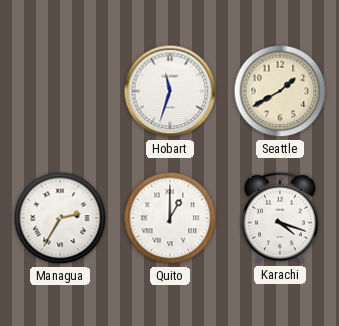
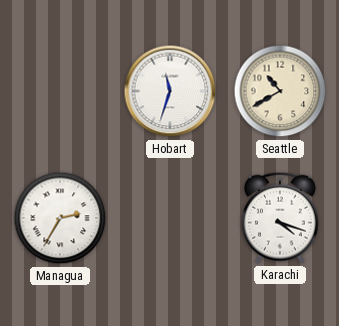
Seattle: 1:40 -> 10:40
Quito: 1:00 -> none
